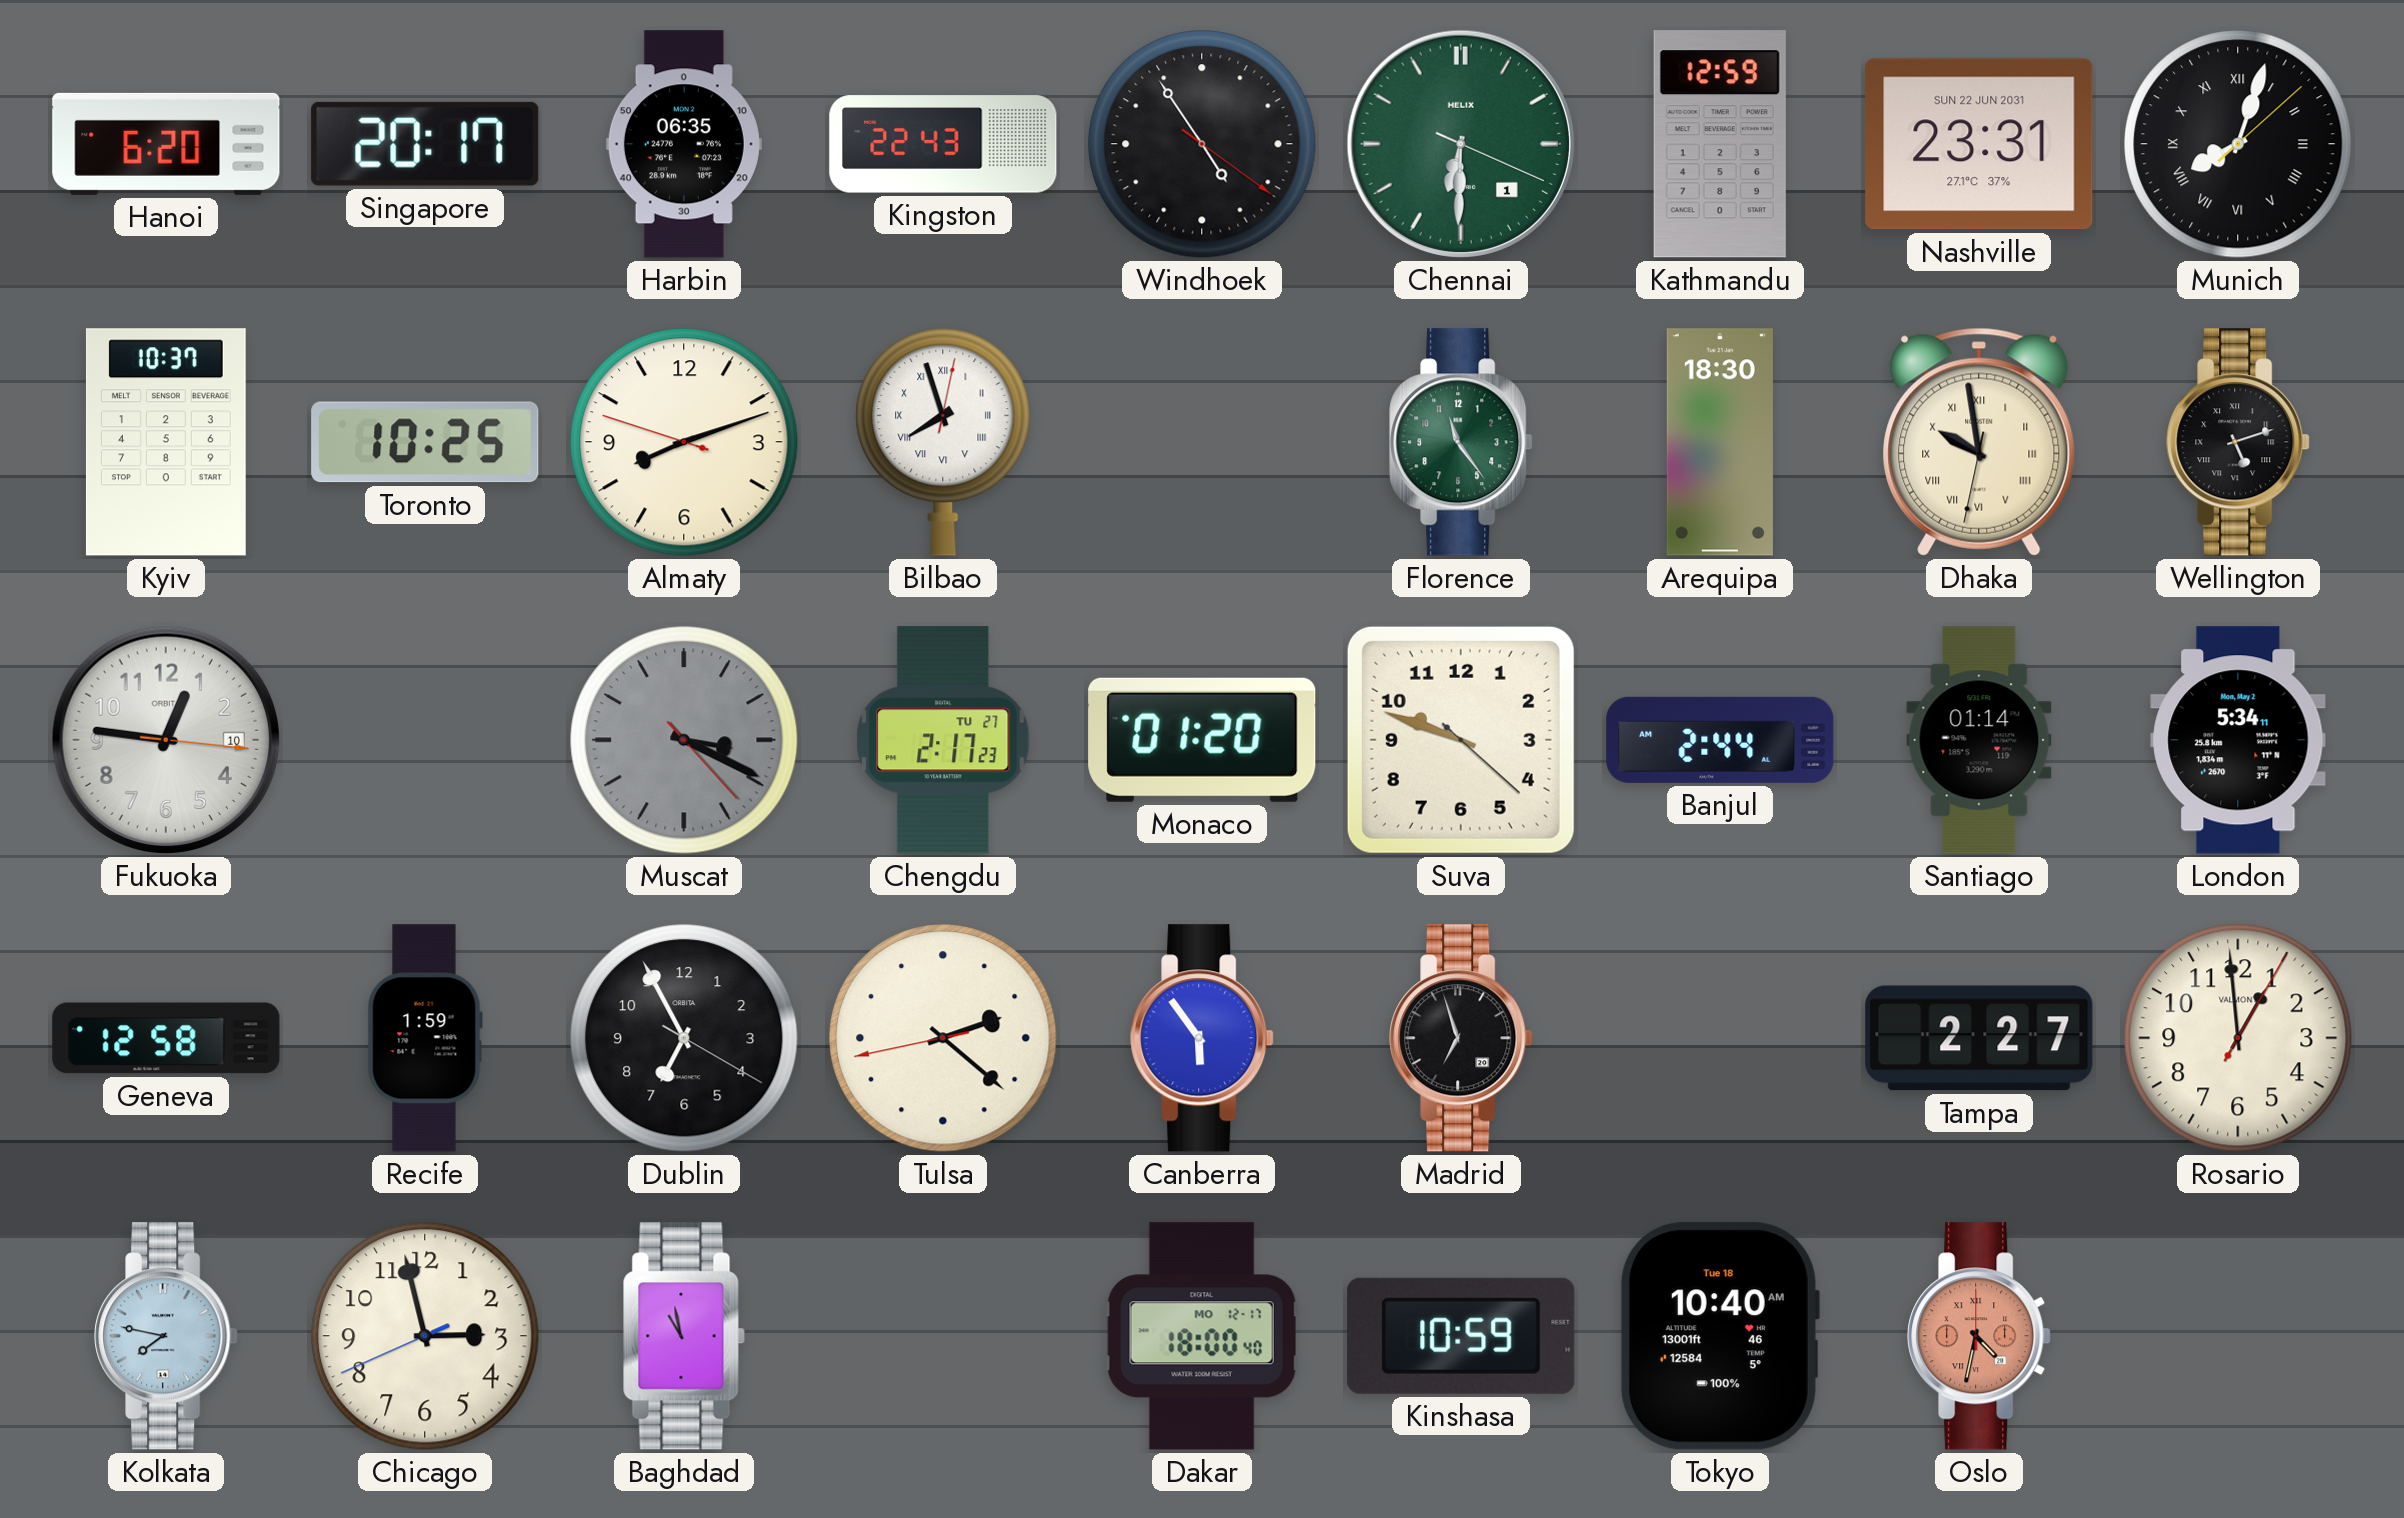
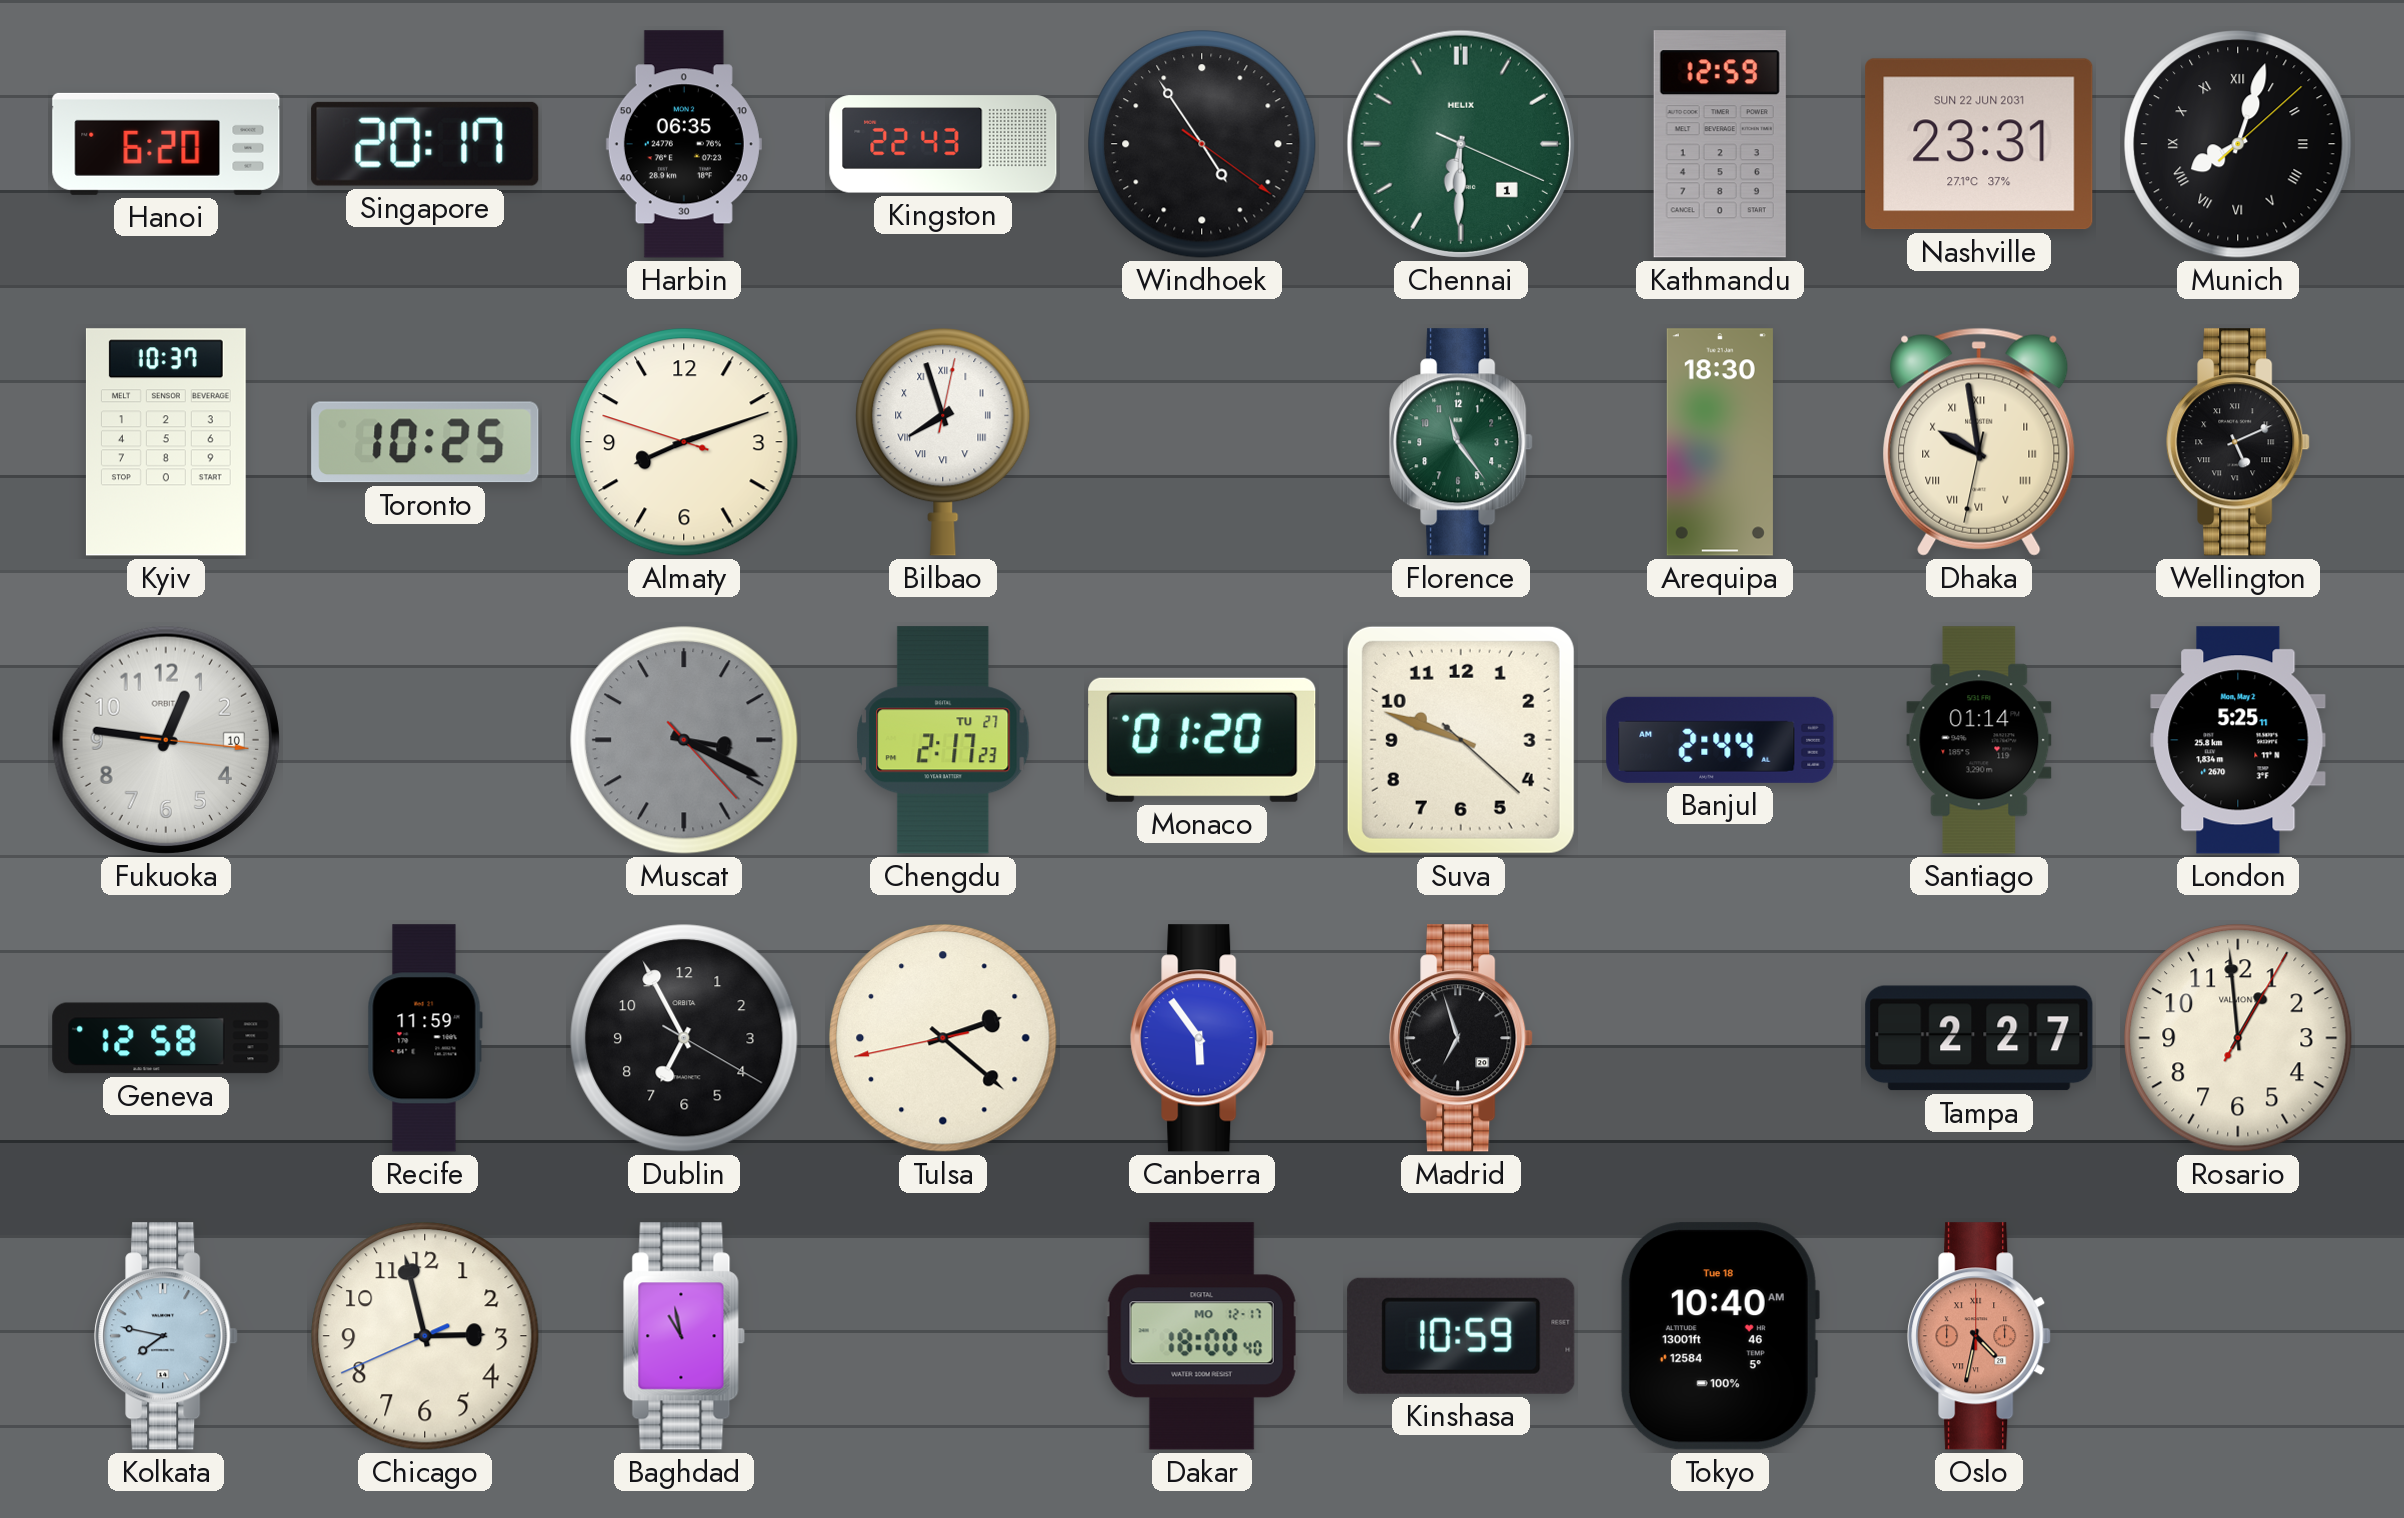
Wellington: 5:12 -> 5:11
London: 5:34 -> 5:25
Recife: 1:59 -> 11:59
